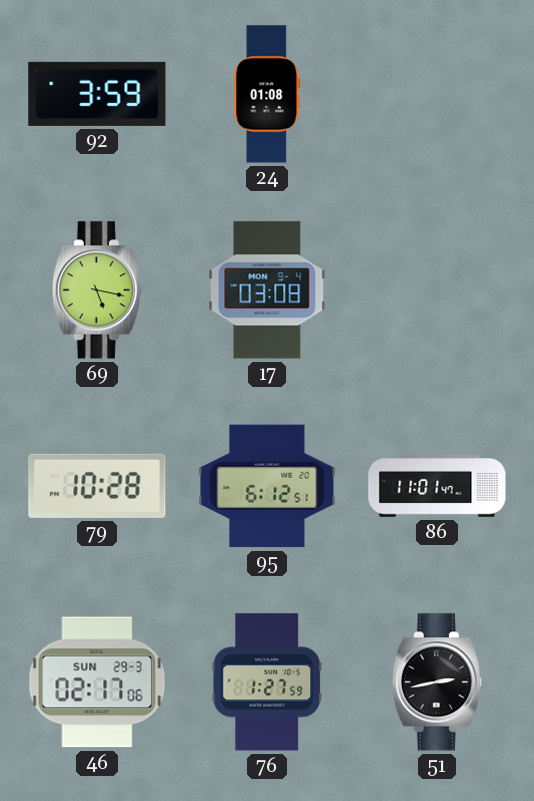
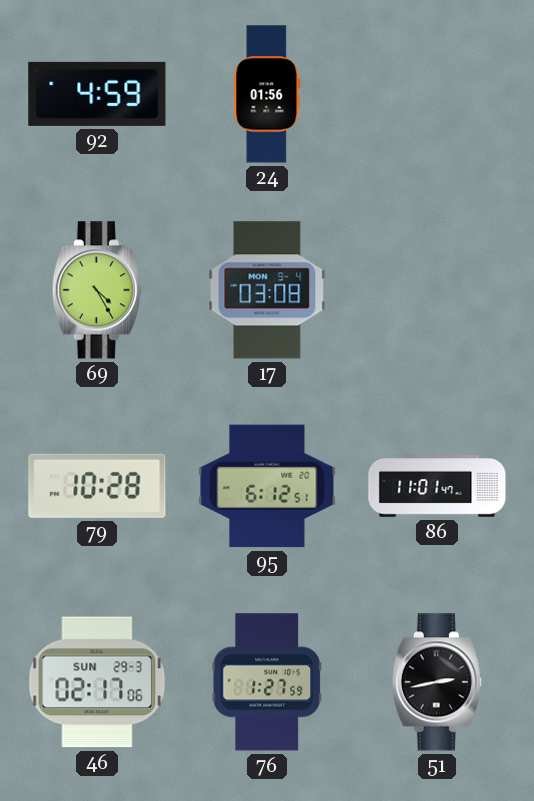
92: 3:59 -> 4:59
24: 01:08 -> 01:56
69: 5:17 -> 4:25
